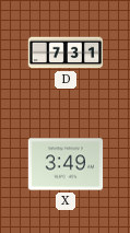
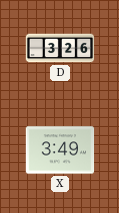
D: 7:31 -> 3:26
